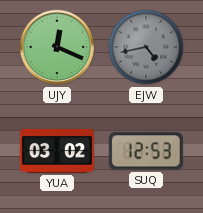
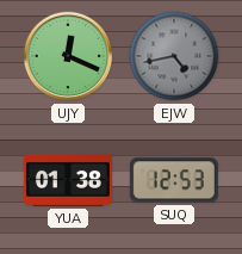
YUA: 03:02 -> 01:38
